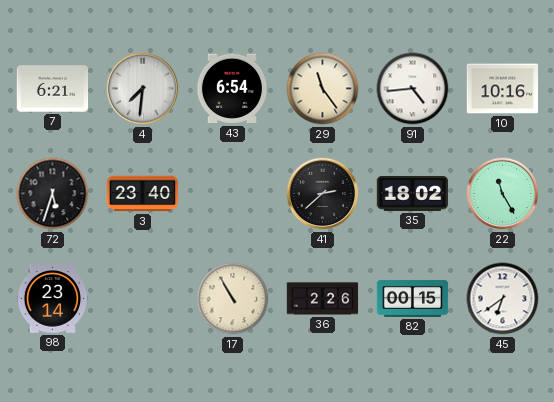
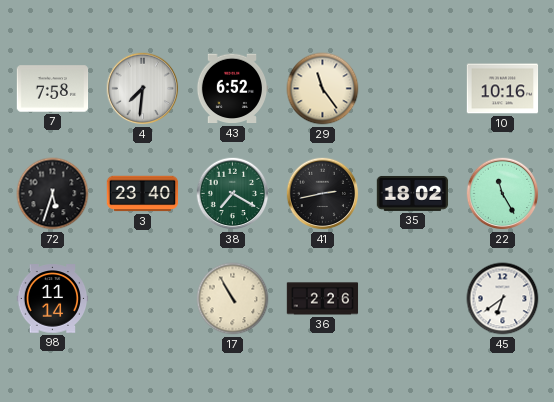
7: 6:21 -> 7:58
43: 6:54 -> 6:52
91: 4:44 -> none
38: none -> 7:20
41: 2:38 -> 2:43
98: 23:14 -> 11:14
82: 00:15 -> none
